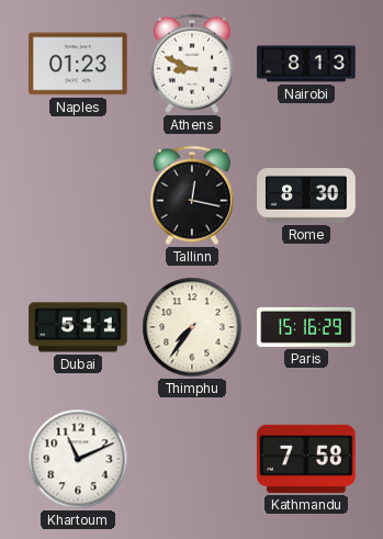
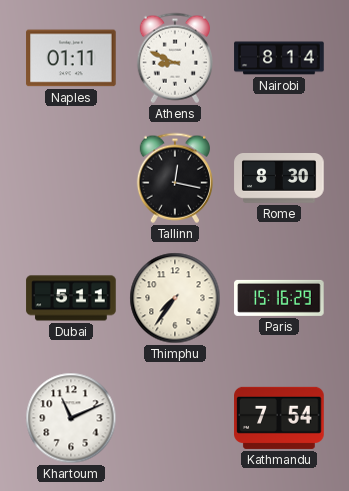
Naples: 01:23 -> 01:11
Nairobi: 8:13 -> 8:14
Kathmandu: 7:58 -> 7:54
